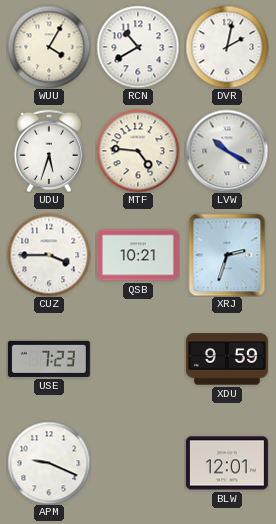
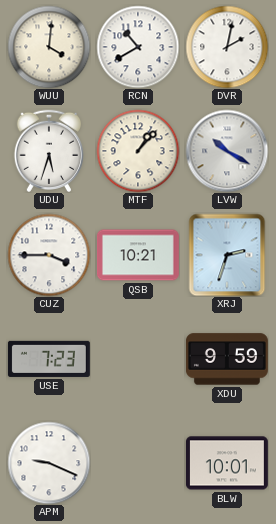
WUU: 4:05 -> 4:01
MTF: 4:46 -> 1:07
BLW: 12:01 -> 10:01
